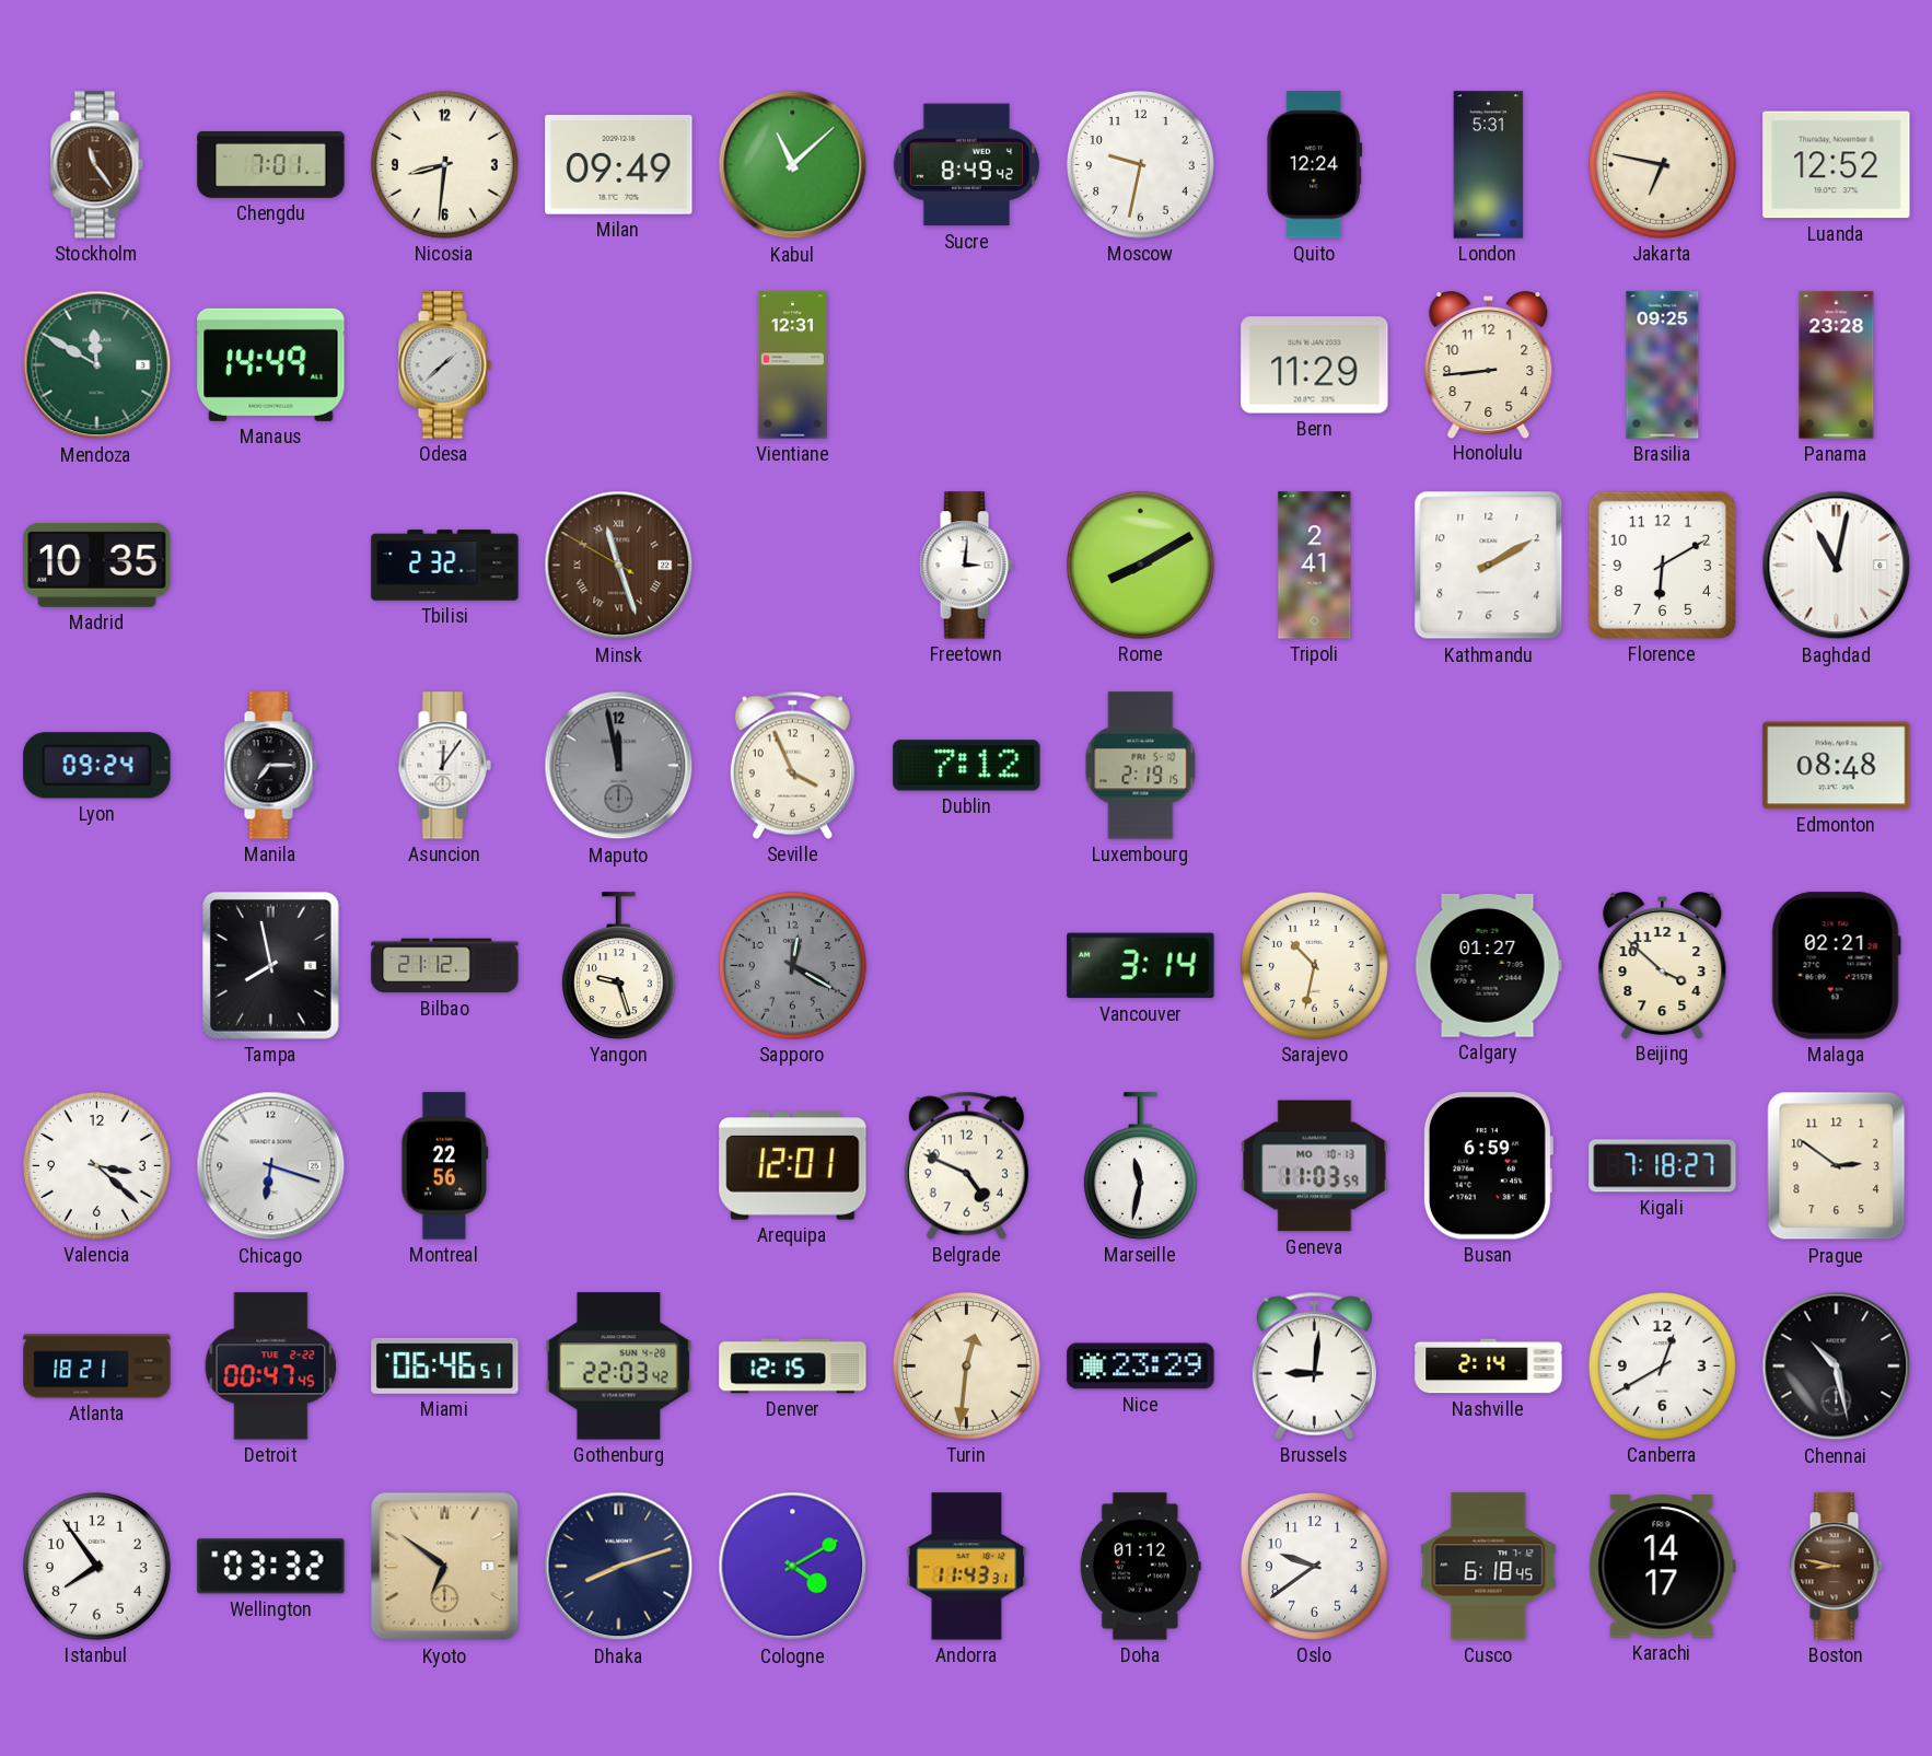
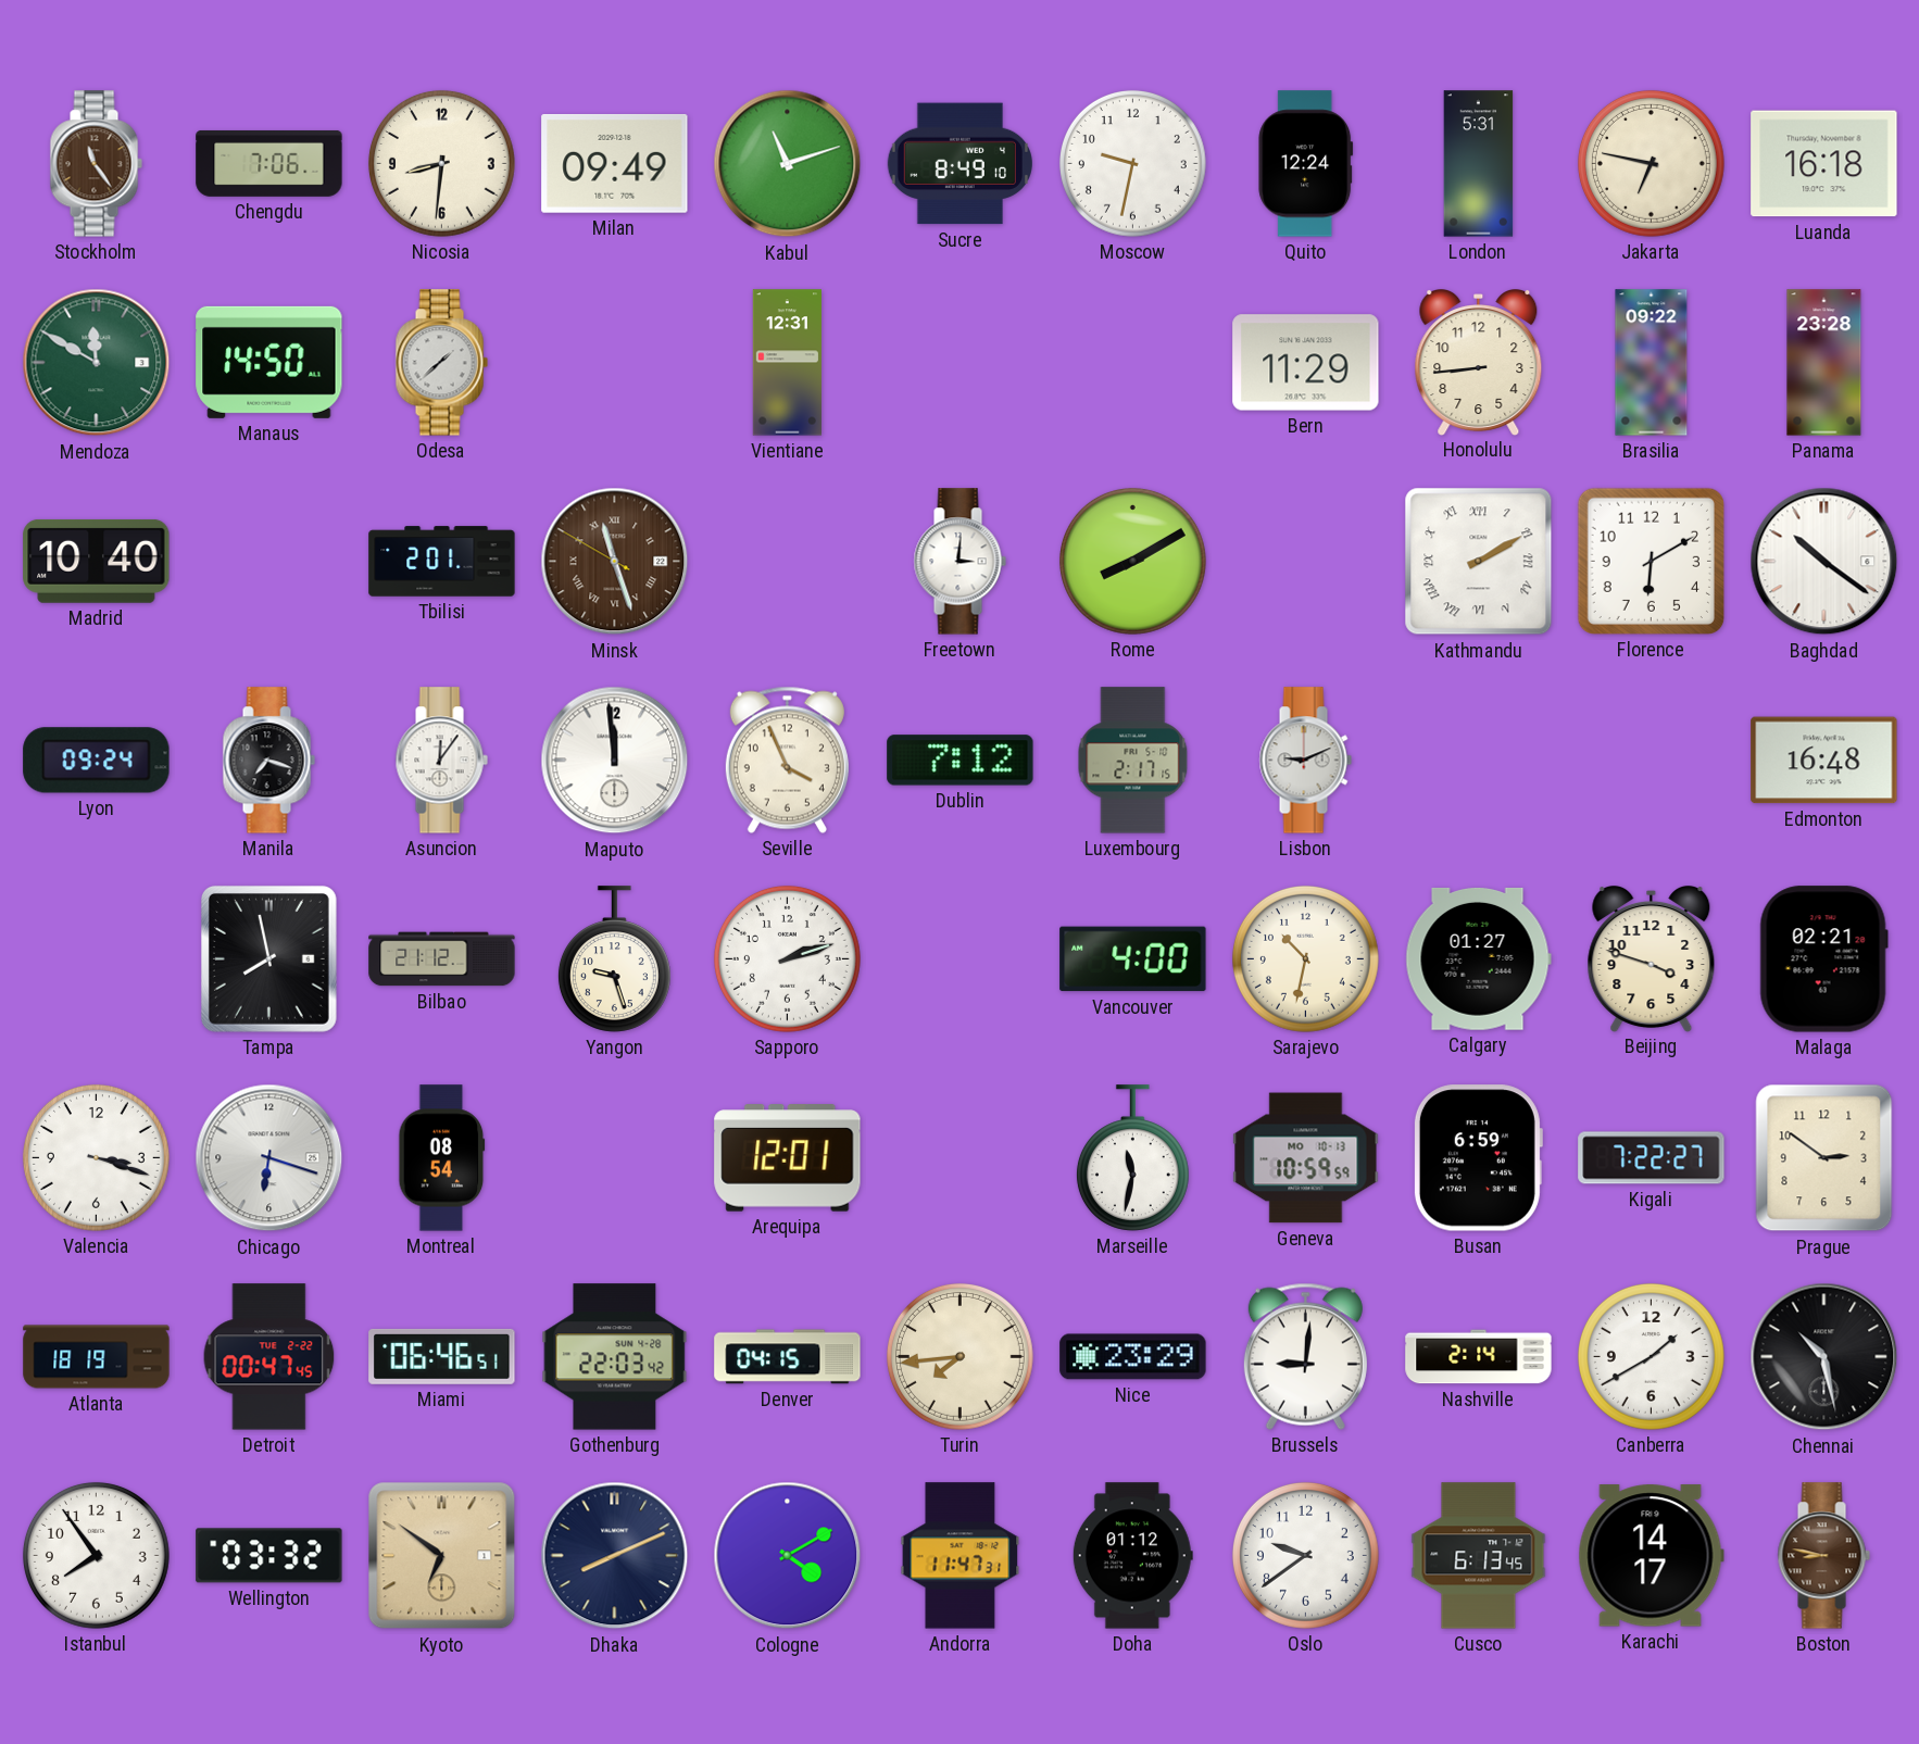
Chengdu: 7:01 -> 7:06
Kabul: 11:08 -> 11:12
Sucre: 8:49:42 -> 8:49:10
Luanda: 12:52 -> 16:18
Manaus: 14:49 -> 14:50
Brasilia: 09:25 -> 09:22
Madrid: 10:35 -> 10:40
Tbilisi: 2:32 -> 2:01
Tripoli: 2:41 -> none
Kathmandu numerals: Arabic -> Roman
Baghdad: 11:02 -> 10:21
Manila: 7:15 -> 7:18
Maputo: 11:58 -> 11:59
Maputo dial: grey -> white
Luxembourg: 2:19 -> 2:17
Lisbon: none -> 9:11
Edmonton: 08:48 -> 16:48
Sapporo: 12:20 -> 2:12
Sapporo dial: grey -> white
Vancouver: 3:14 -> 4:00
Beijing: 3:52 -> 3:48
Valencia: 3:22 -> 3:18
Montreal: 22:56 -> 08:54
Belgrade: 4:49 -> none
Geneva: 11:03 -> 10:59
Kigali: 7:18 -> 7:22
Atlanta: 18:21 -> 18:19
Denver: 12:15 -> 04:15
Turin: 12:31 -> 7:44
Canberra: 12:40 -> 1:40
Dhaka: 8:12 -> 8:11
Andorra: 11:43 -> 11:47
Cusco: 6:18 -> 6:13
